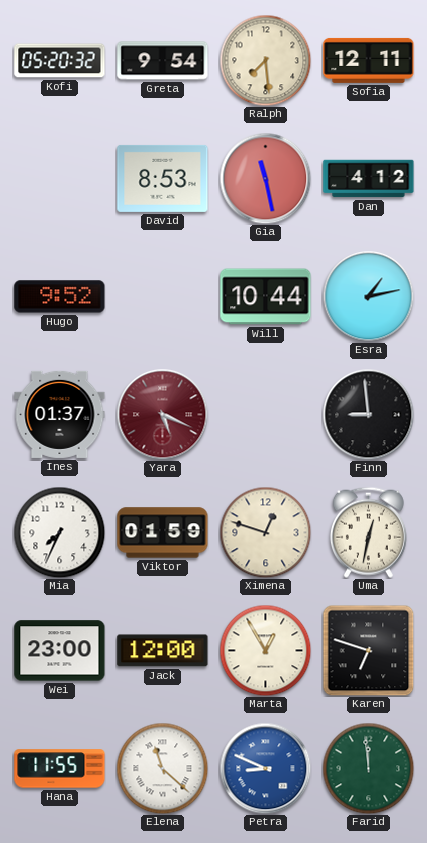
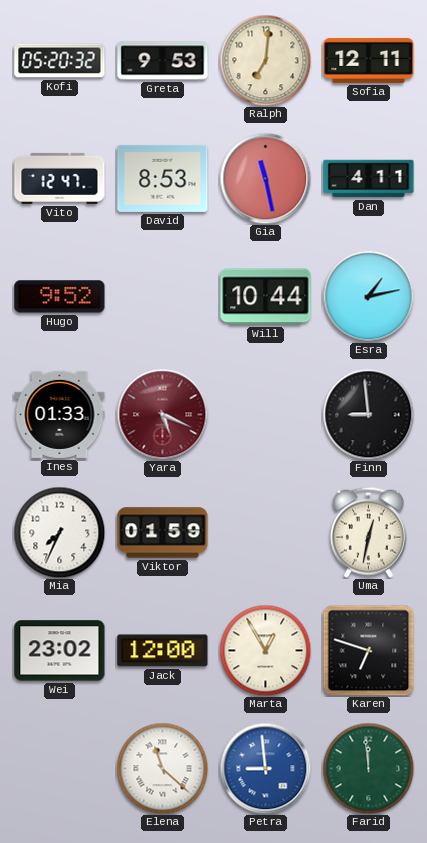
Greta: 9:54 -> 9:53
Ralph: 7:29 -> 7:01
Vito: none -> 12:47
Dan: 4:12 -> 4:11
Ines: 01:37 -> 01:33
Ximena: 12:48 -> none
Wei: 23:00 -> 23:02
Hana: 11:55 -> none
Petra: 8:49 -> 8:59
